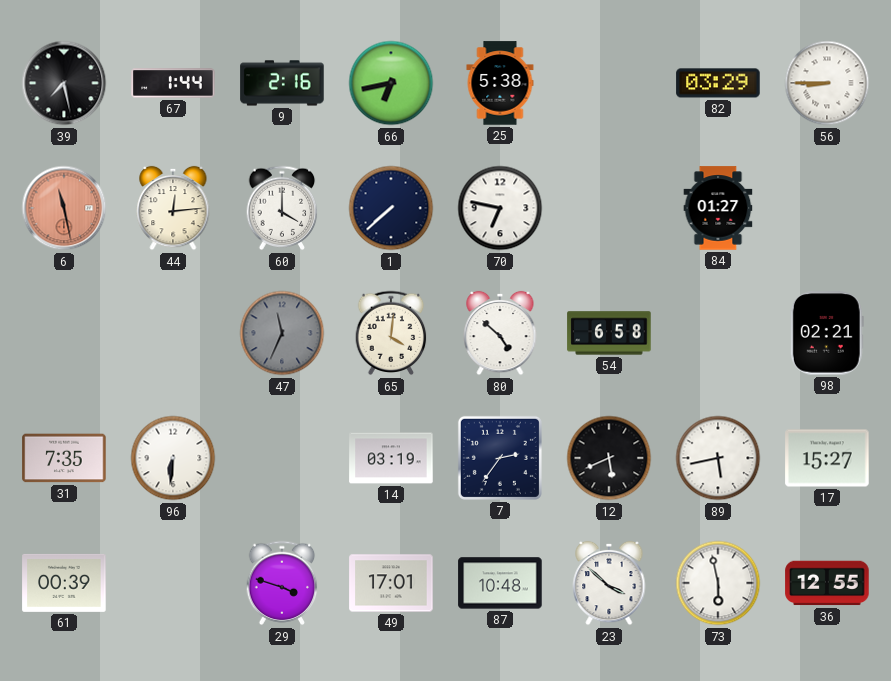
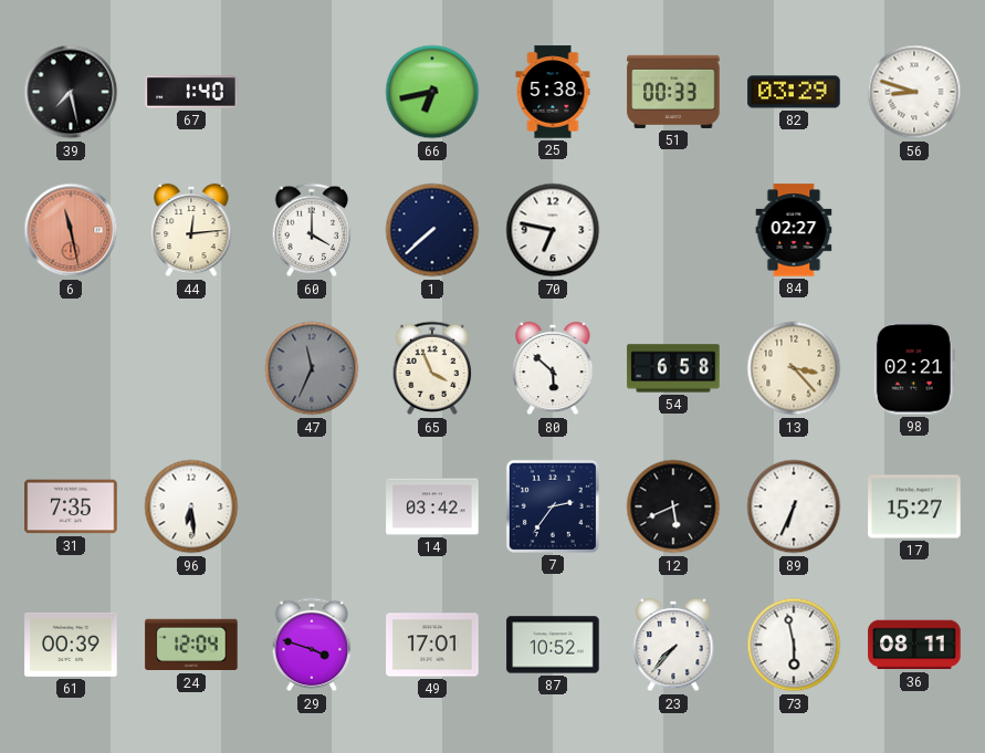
67: 1:44 -> 1:40
9: 2:16 -> none
51: none -> 00:33
56: 8:45 -> 8:48
84: 01:27 -> 02:27
65: 4:01 -> 3:56
80: 4:52 -> 5:52
13: none -> 3:23
96: 6:31 -> 6:29
14: 03:19 -> 03:42
89: 5:43 -> 6:34
24: none -> 12:04
87: 10:48 -> 10:52
23: 3:52 -> 7:37
36: 12:55 -> 08:11
